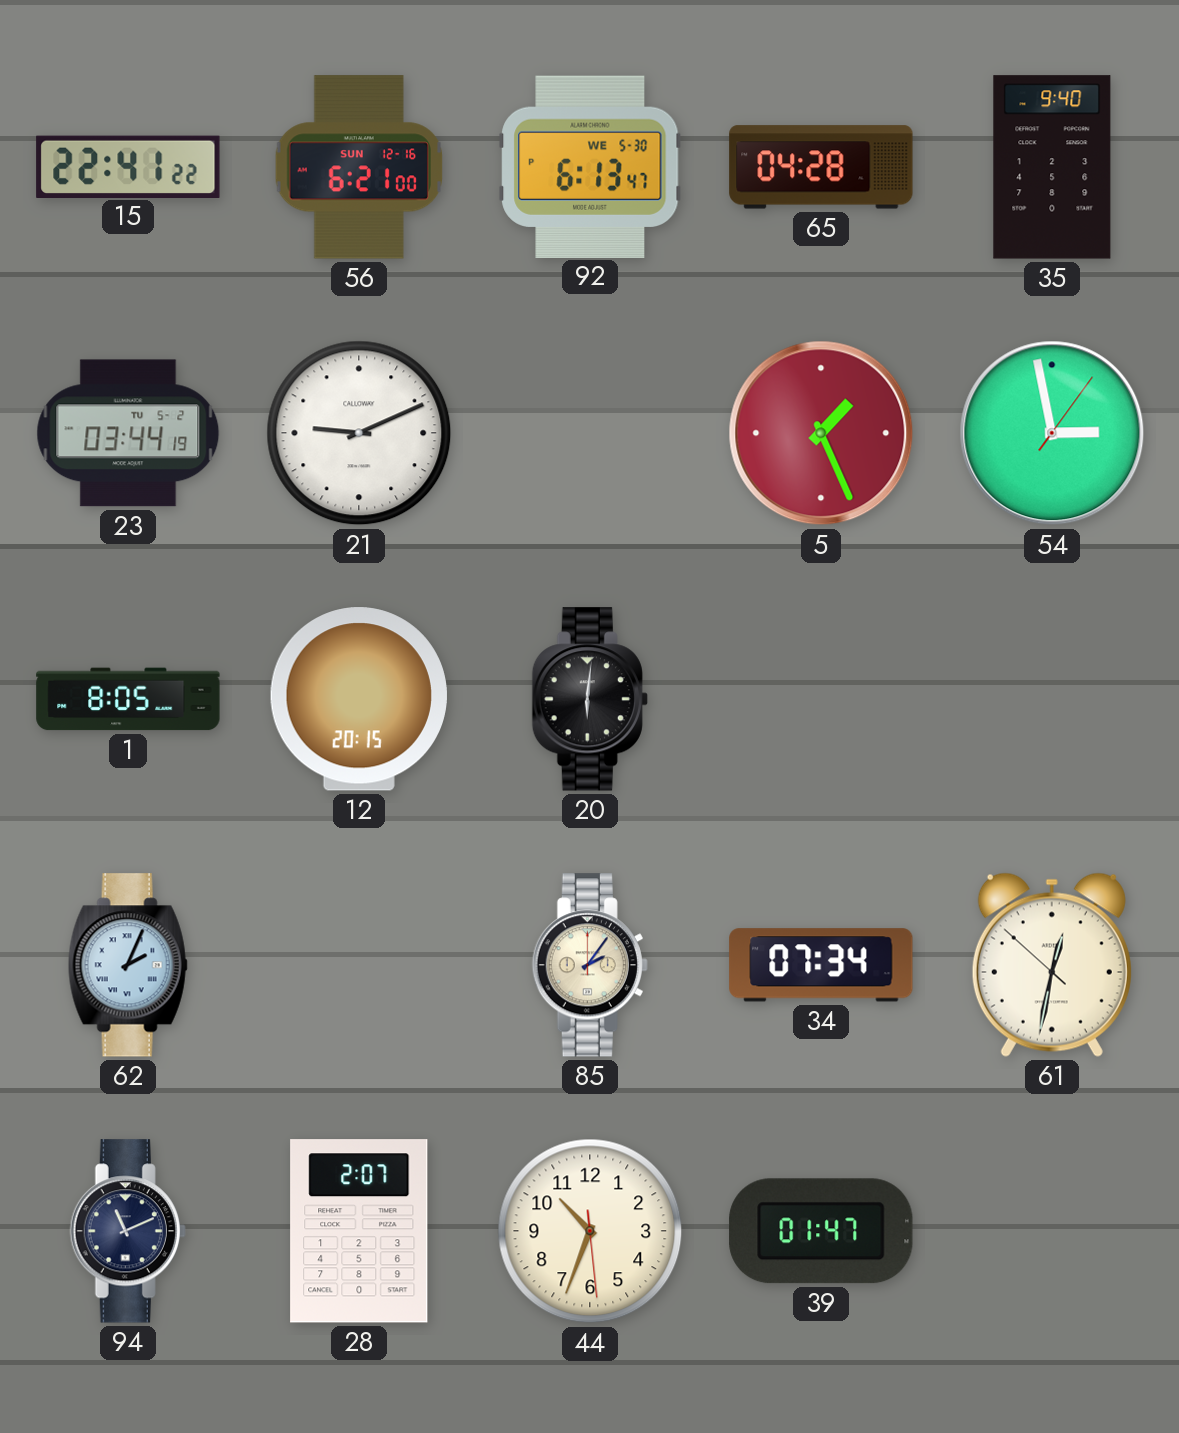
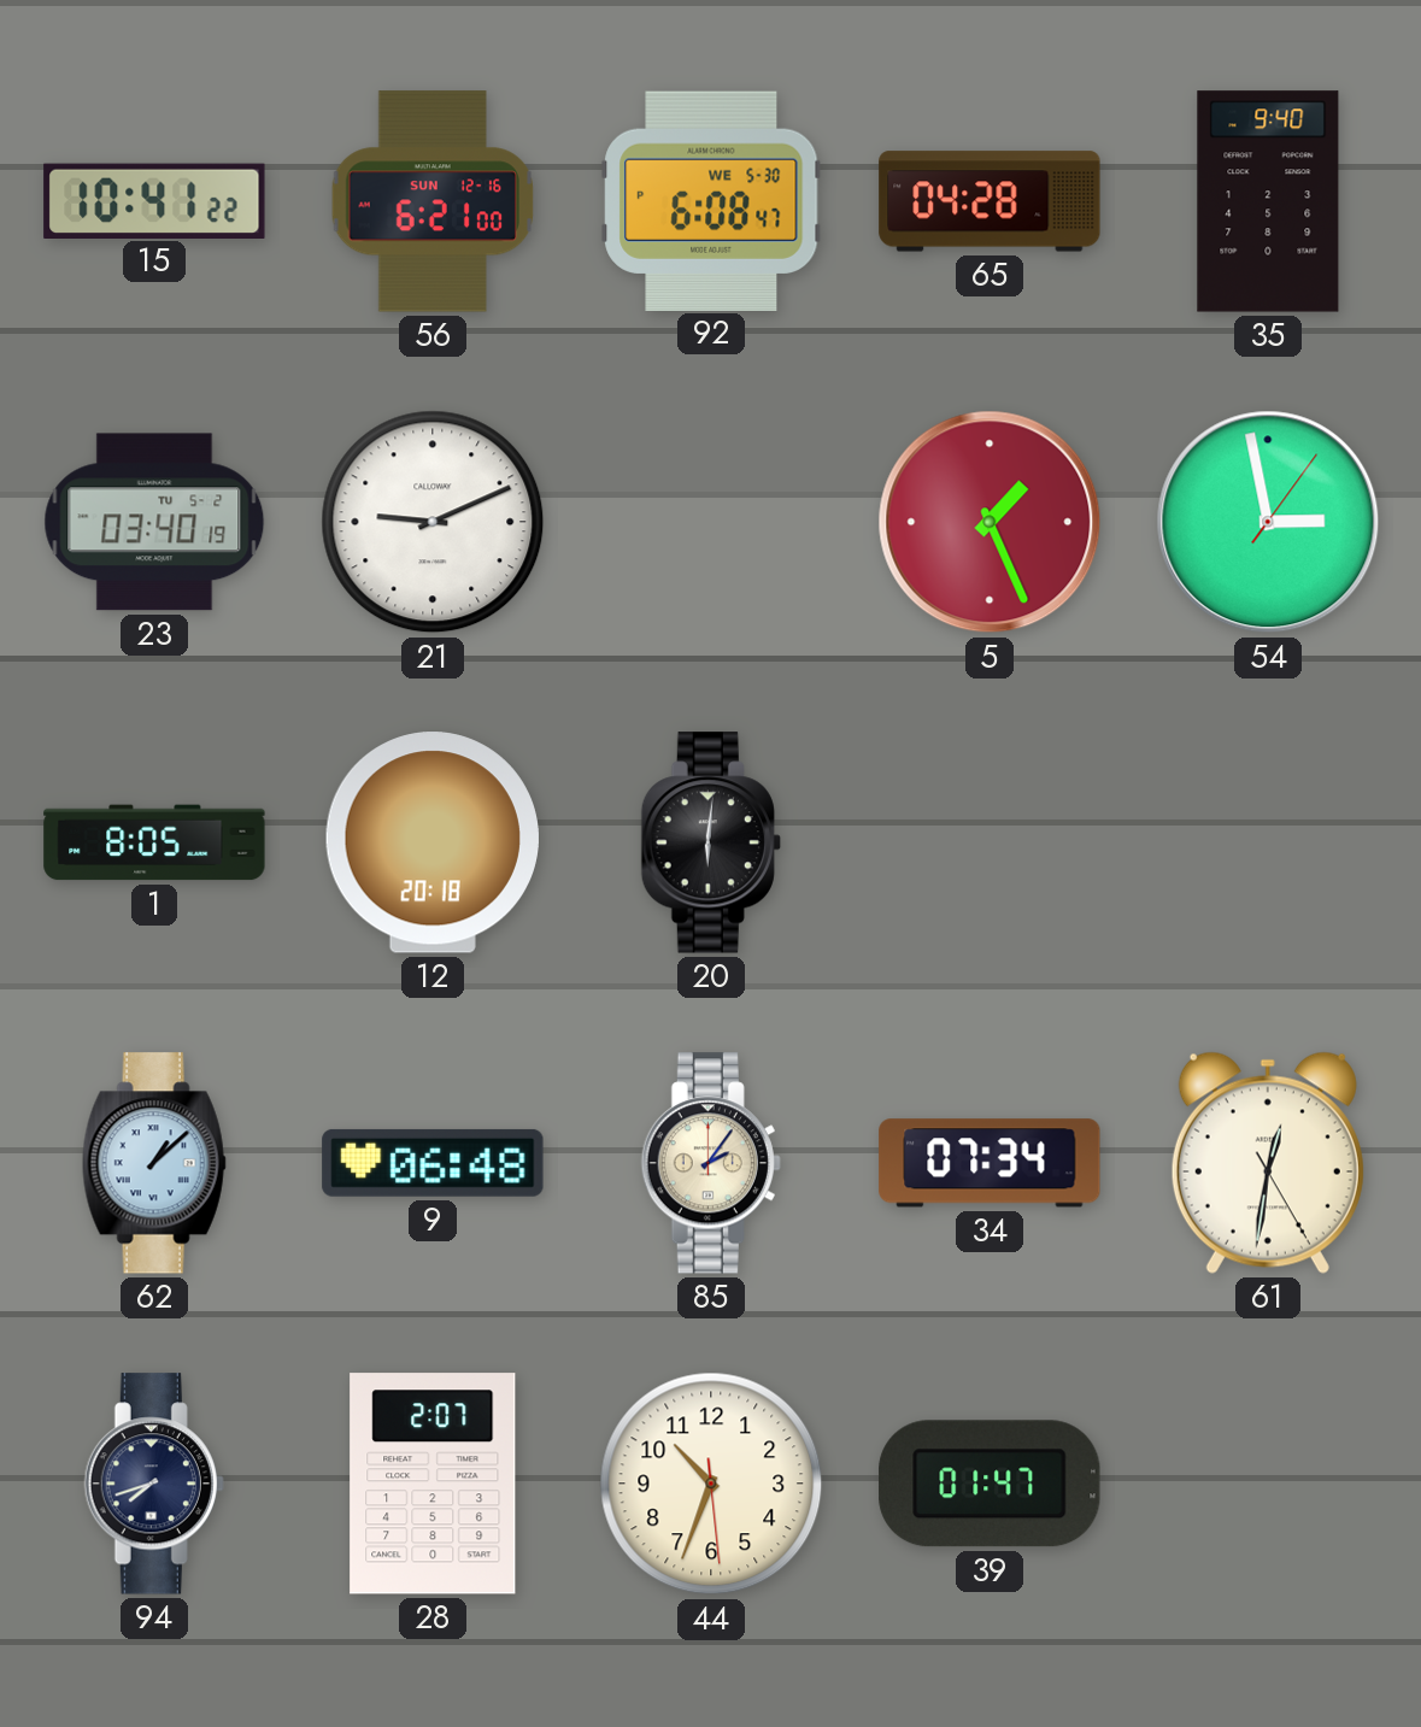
15: 22:41 -> 10:41
92: 6:13 -> 6:08
23: 03:44 -> 03:40
12: 20:15 -> 20:18
62: 2:04 -> 1:08
9: none -> 06:48
61: 12:31:52 -> 12:31:25
94: 11:11 -> 7:42
